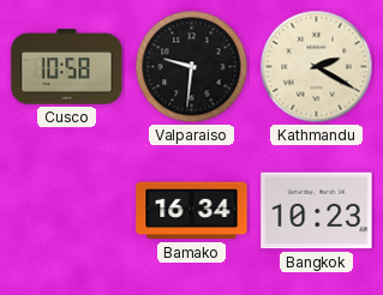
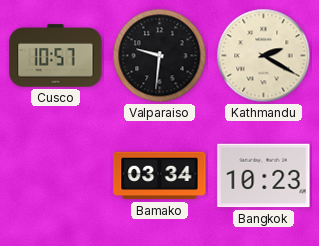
Cusco: 10:58 -> 10:57
Bamako: 16:34 -> 03:34
